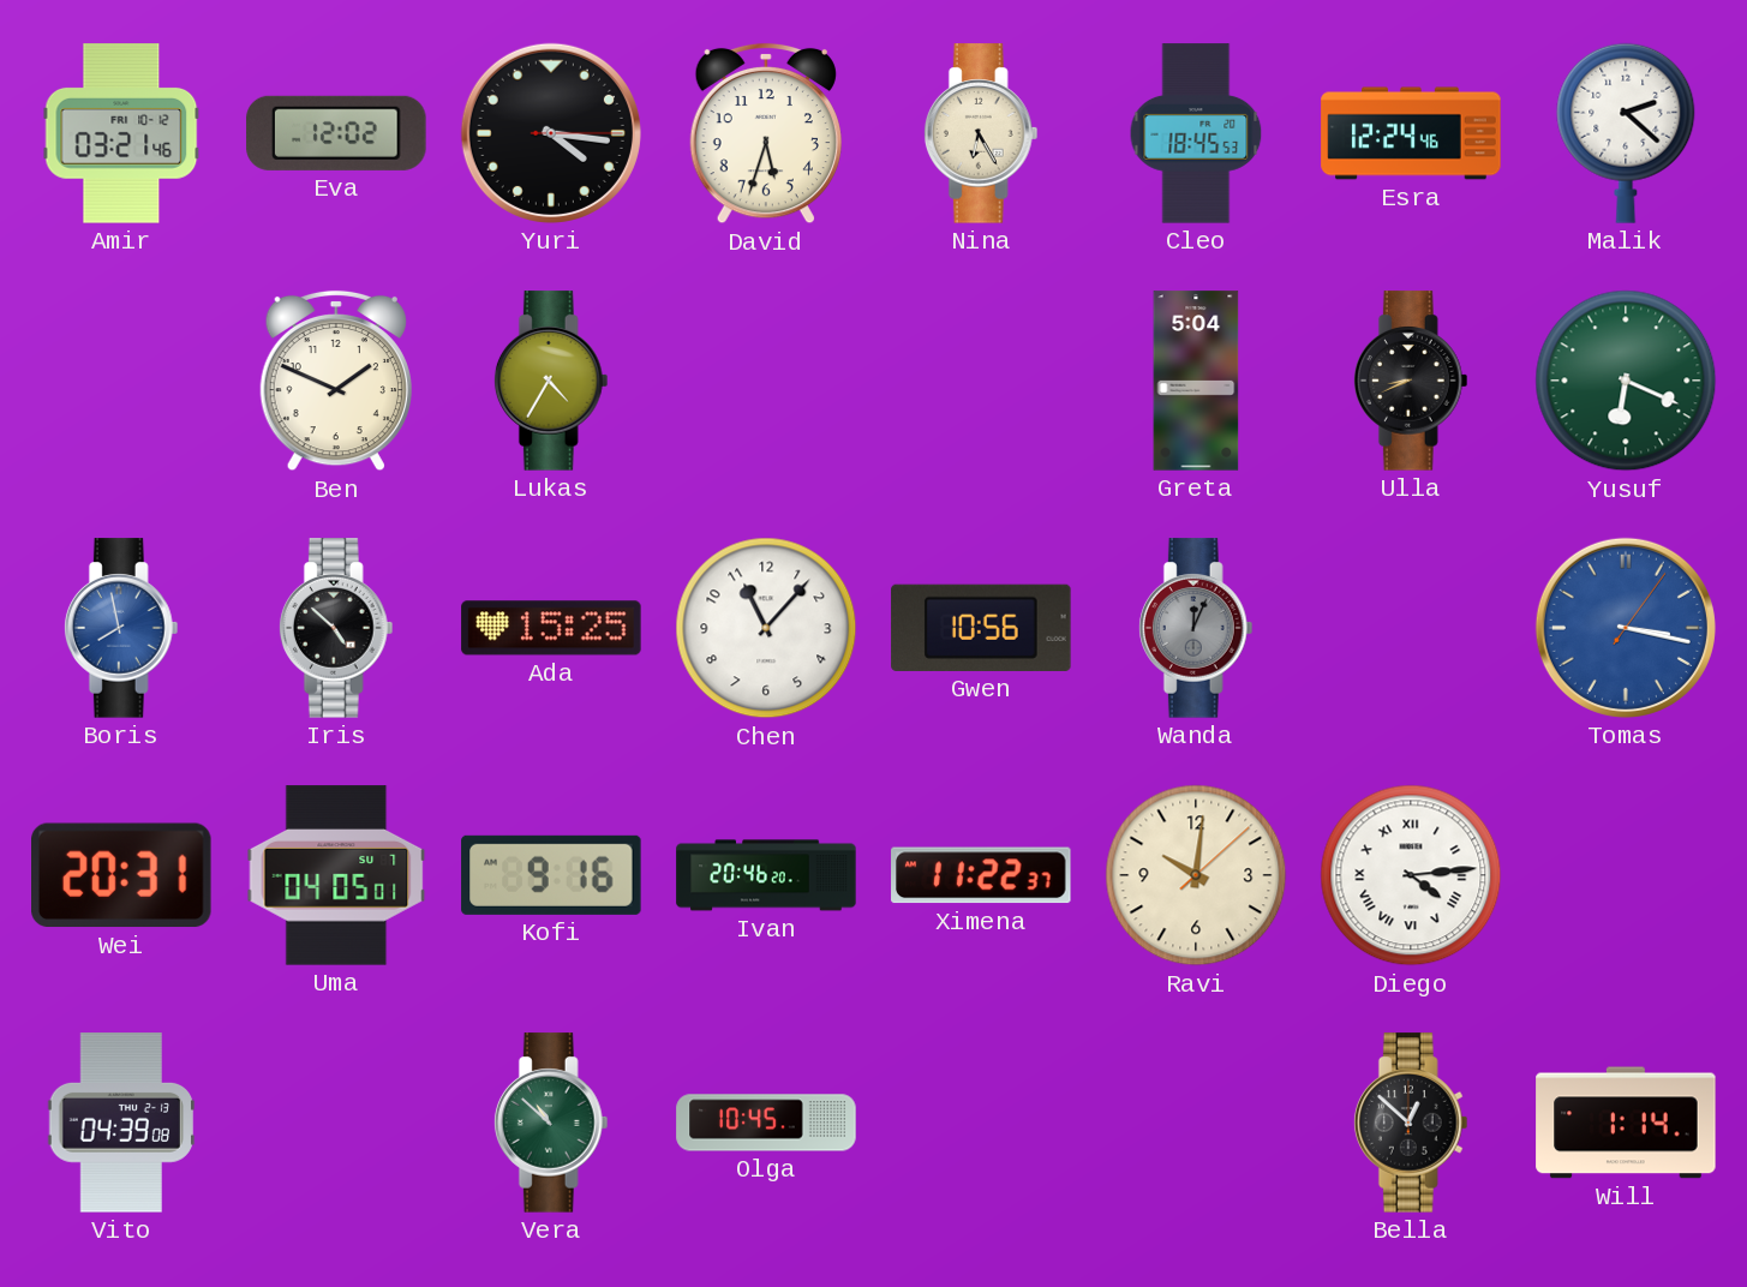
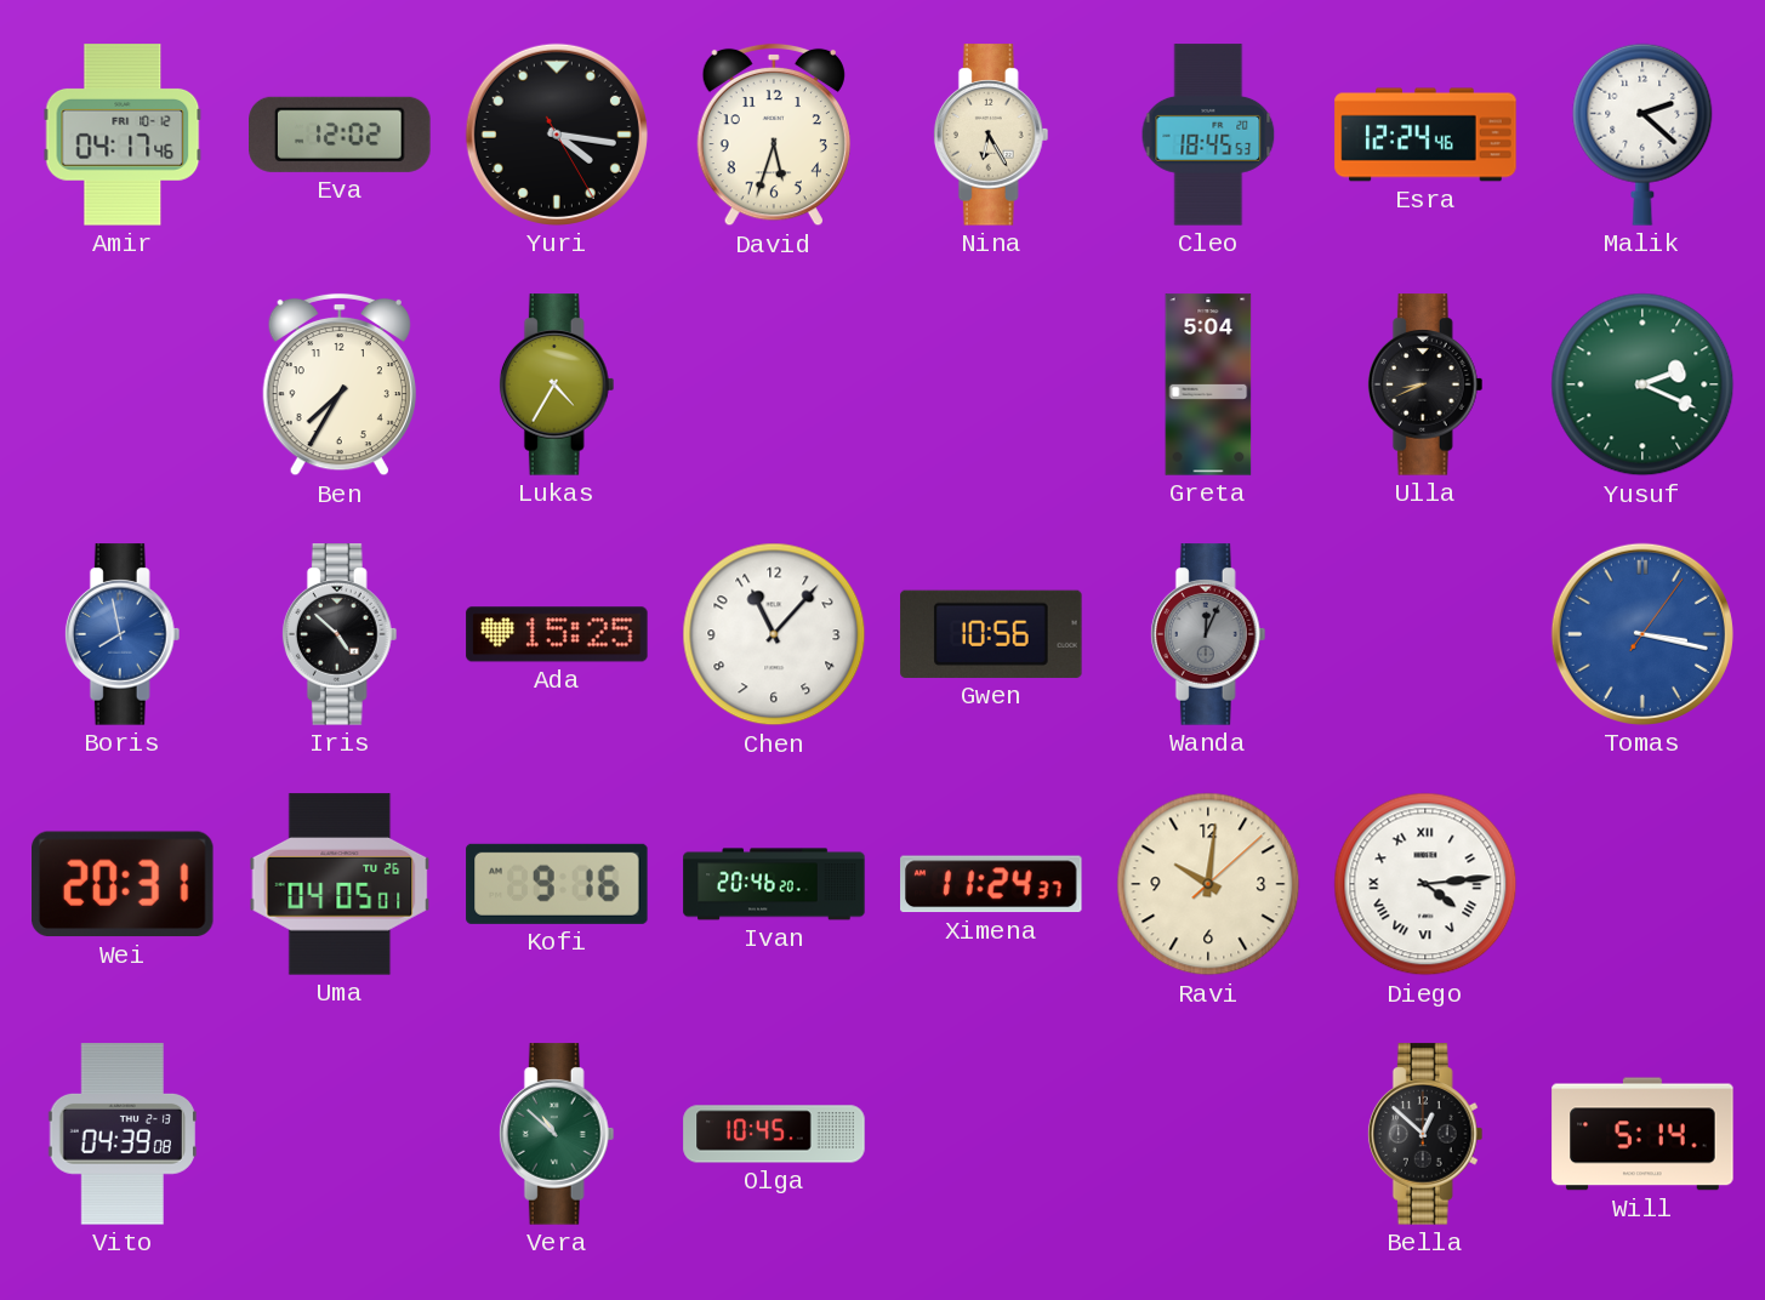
Amir: 03:21 -> 04:17
Yuri: 4:16:15 -> 4:16:25
Ben: 1:49 -> 7:35
Yusuf: 6:19 -> 2:19
Uma date: SU 7 -> TU 26
Ximena: 11:22 -> 11:24
Will: 1:14 -> 5:14
